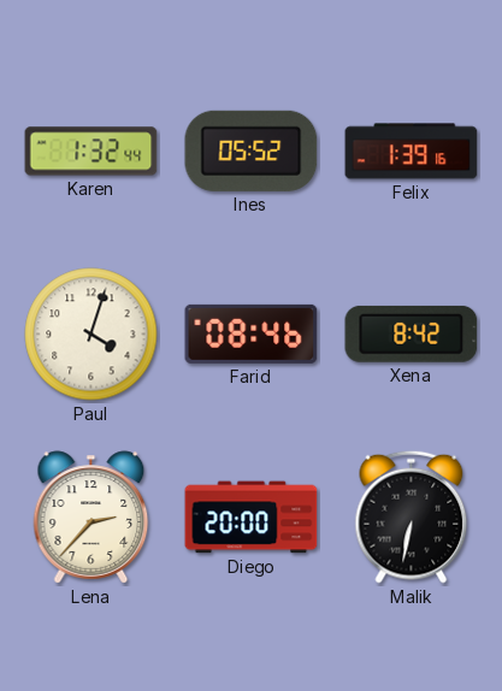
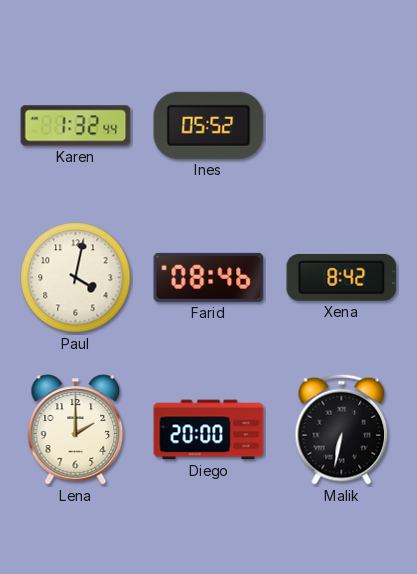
Felix: 1:39 -> none
Paul: 4:03 -> 4:02
Lena: 2:37 -> 2:00
